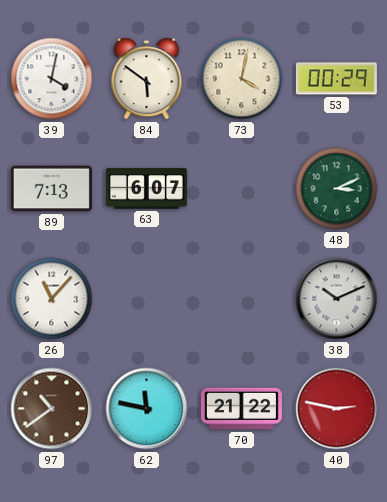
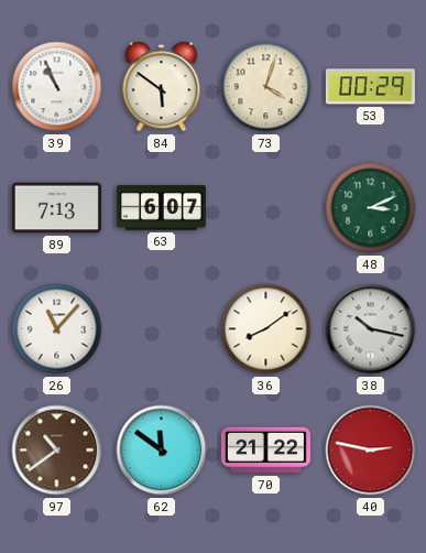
39: 4:02 -> 10:56
73: 4:02 -> 4:03
36: none -> 8:09
38: 10:11 -> 10:17
62: 11:47 -> 11:51
